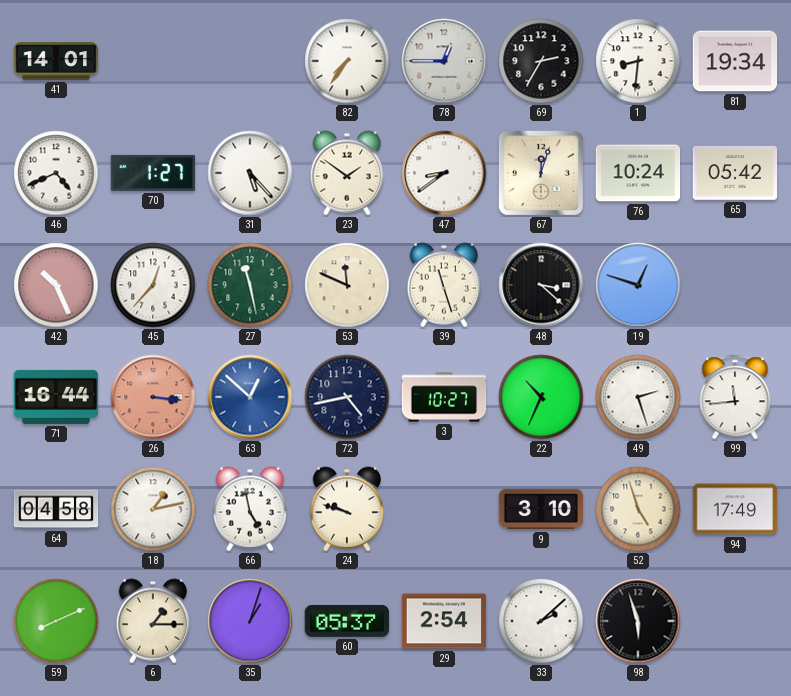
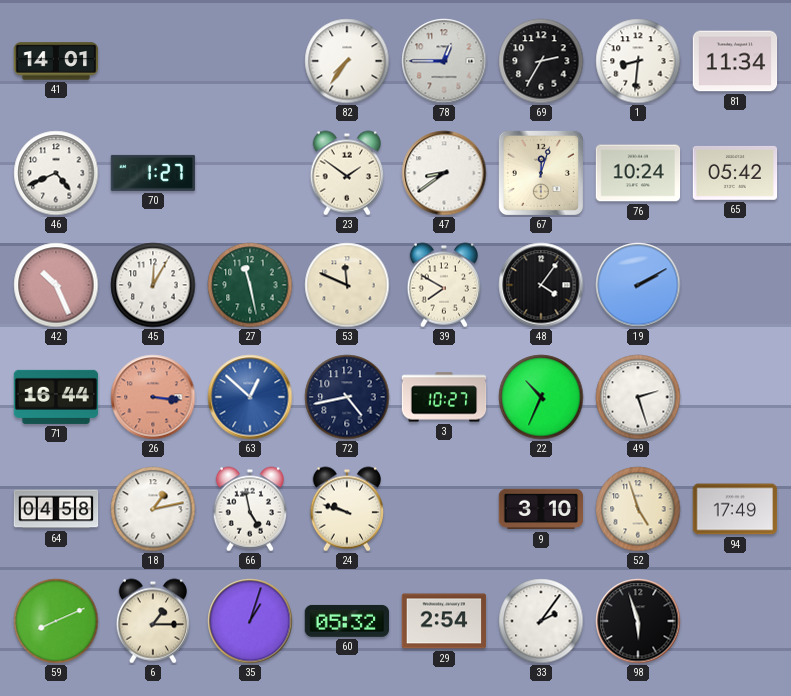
81: 19:34 -> 11:34
31: 5:23 -> none
45: 12:37 -> 12:05
39: 11:27 -> 7:50
48: 3:22 -> 4:06
19: 12:48 -> 2:10
99: 11:44 -> none
60: 05:37 -> 05:32
33: 2:08 -> 2:06
